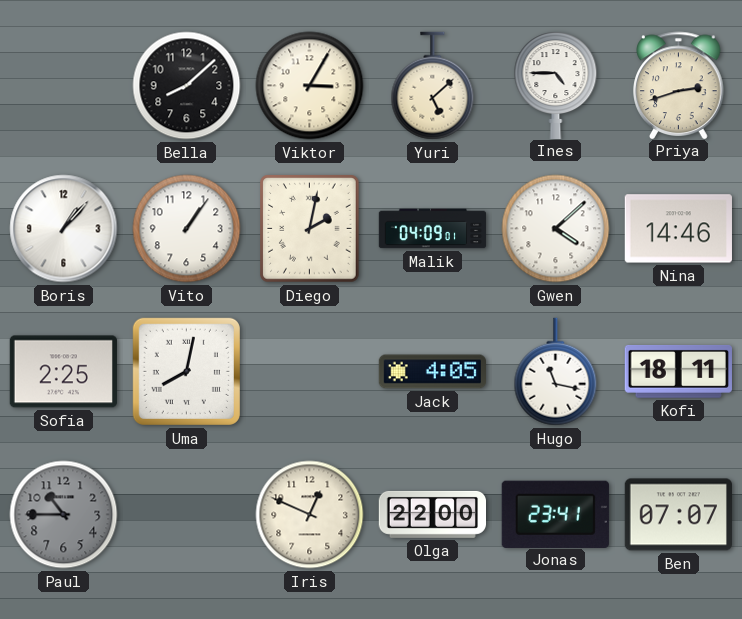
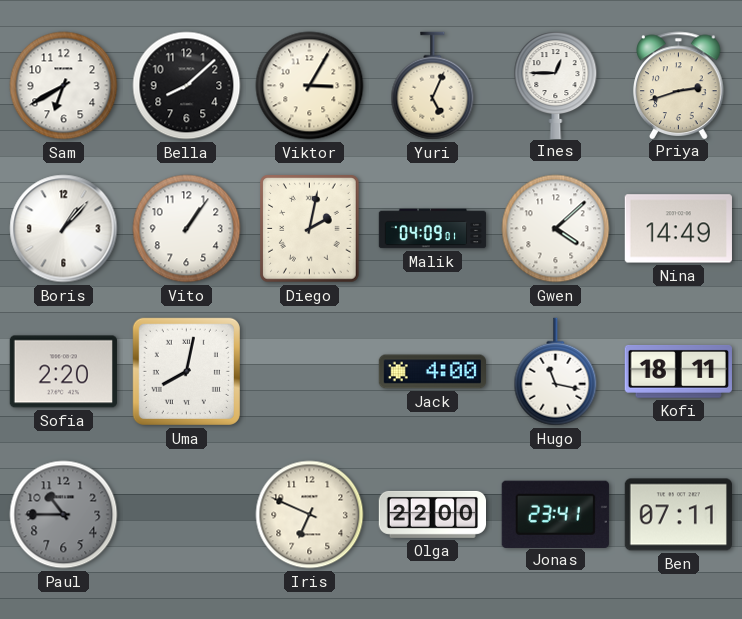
Sam: none -> 6:40
Yuri: 5:08 -> 5:04
Ines: 4:45 -> 12:45
Nina: 14:46 -> 14:49
Sofia: 2:25 -> 2:20
Jack: 4:05 -> 4:00
Iris: 12:49 -> 6:49
Ben: 07:07 -> 07:11
